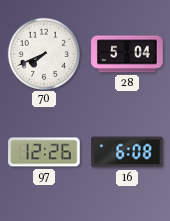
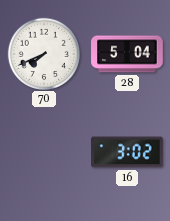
97: 12:26 -> none
16: 6:08 -> 3:02
